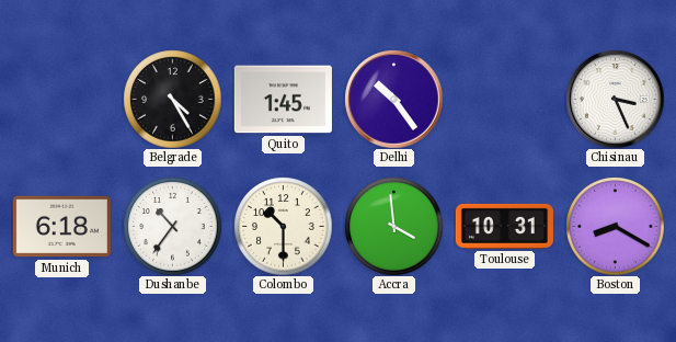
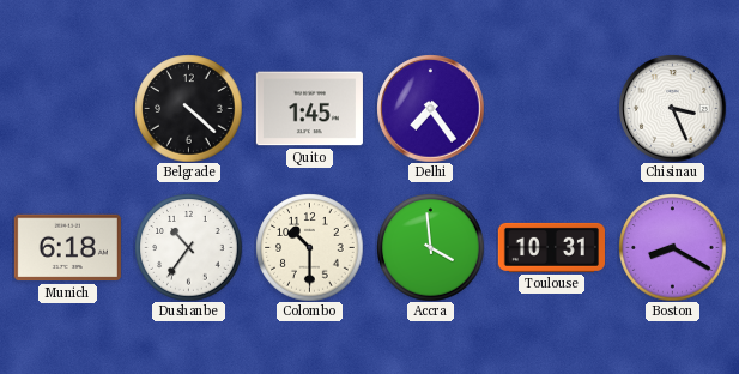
Belgrade: 4:25 -> 4:22
Delhi: 10:24 -> 7:24
